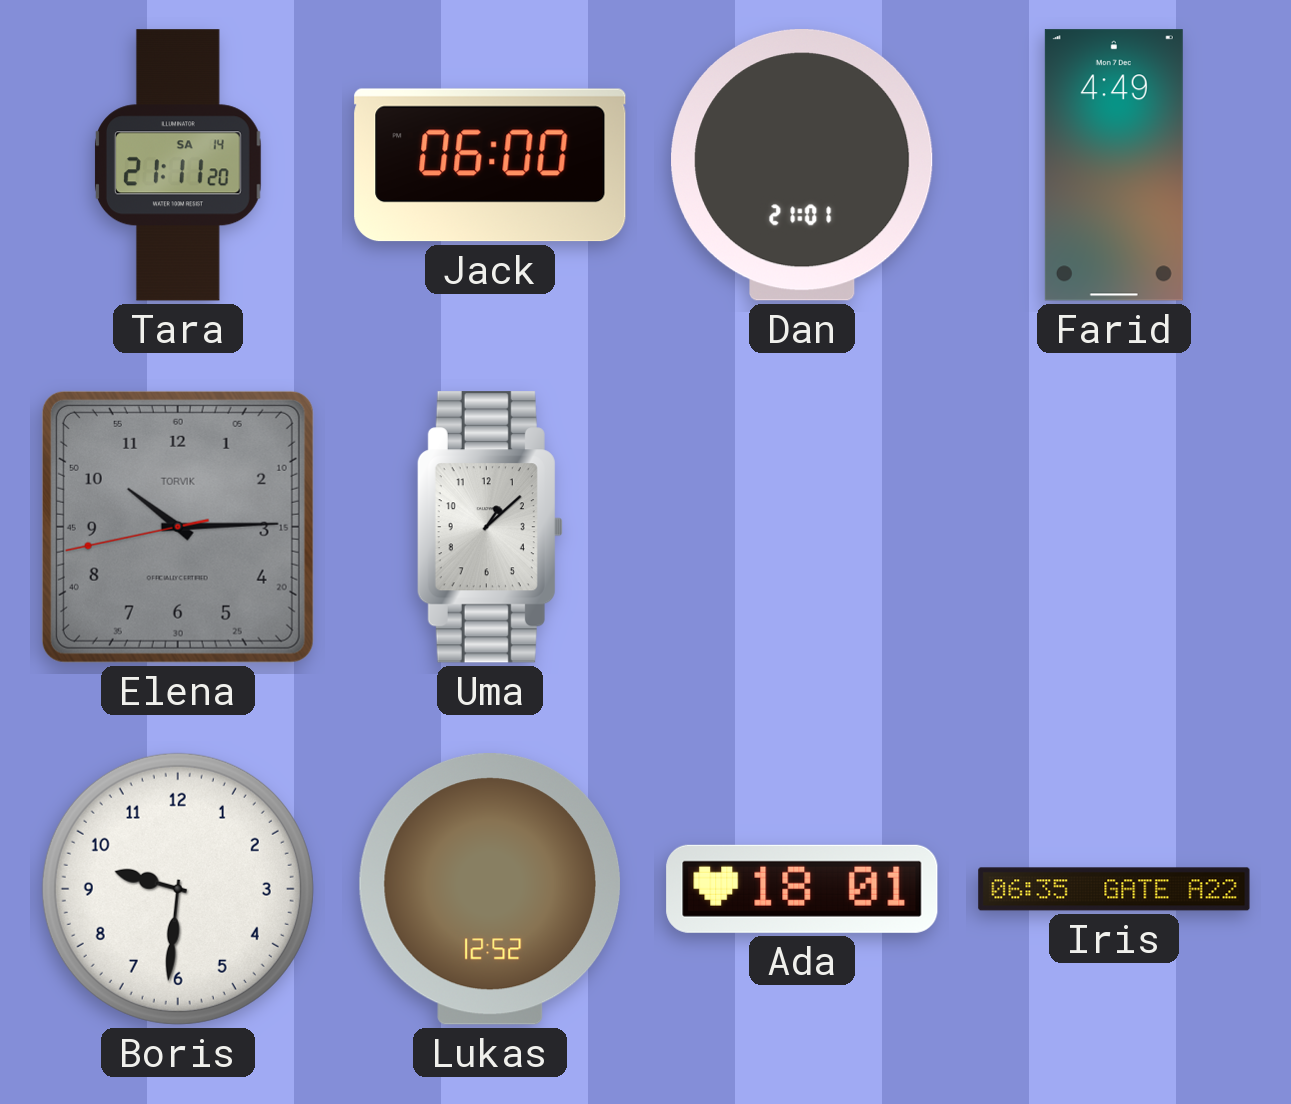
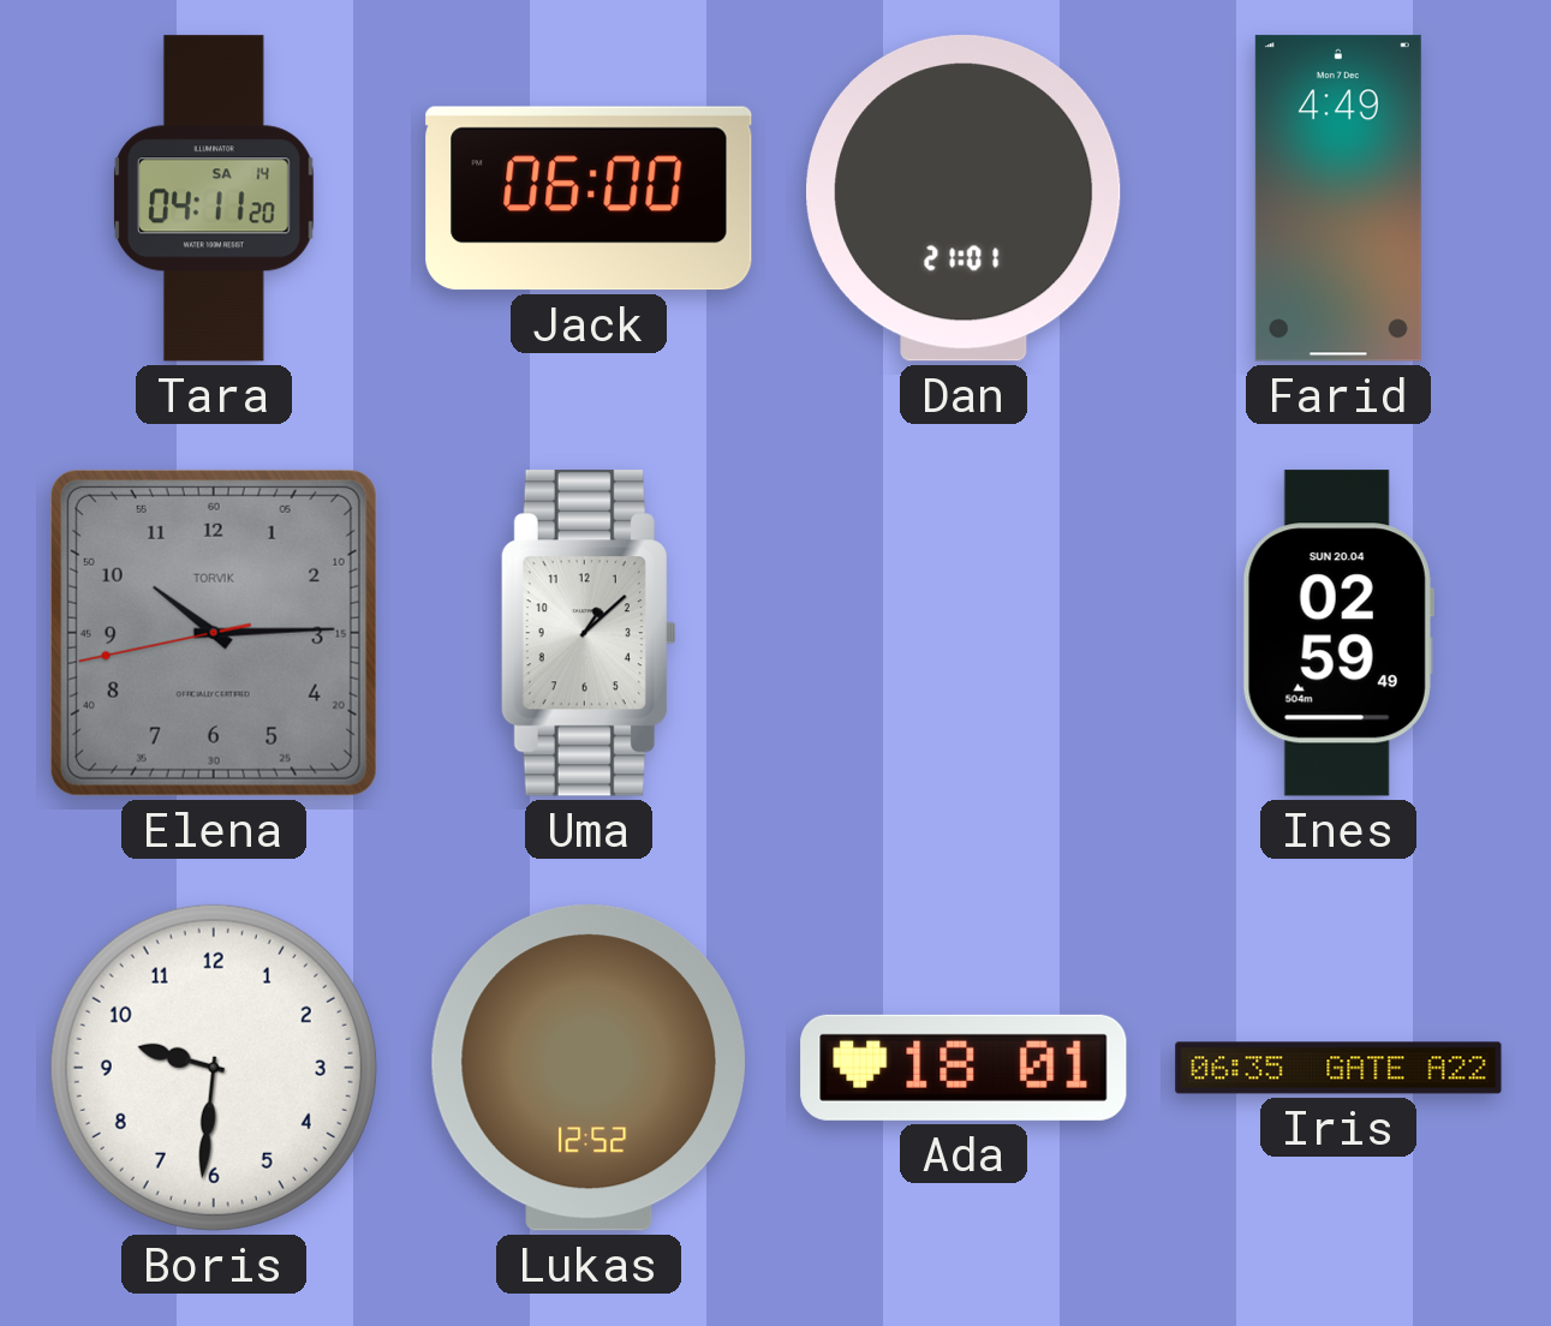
Tara: 21:11 -> 04:11
Ines: none -> 02:59
